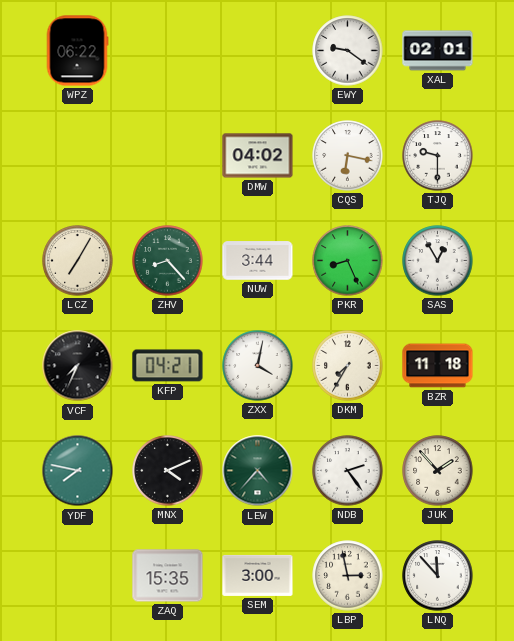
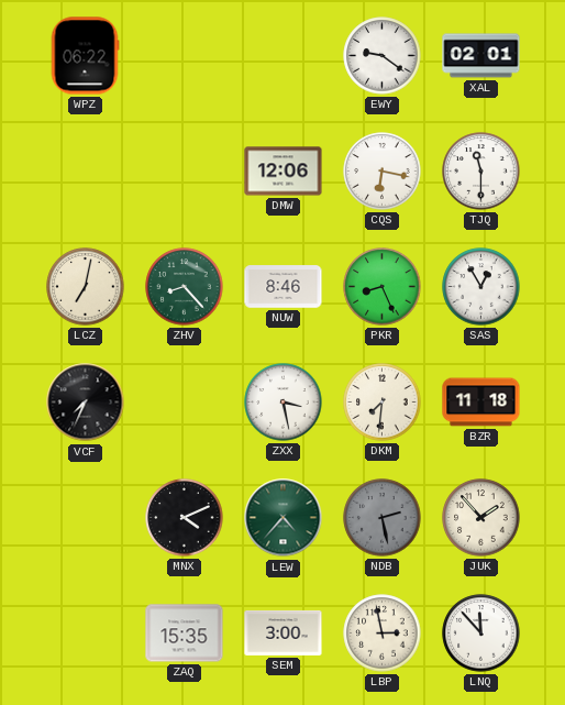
DMW: 04:02 -> 12:06
TJQ: 9:30 -> 11:30
LCZ: 7:05 -> 7:02
NUW: 3:44 -> 8:46
KFP: 04:21 -> none
ZXX: 4:02 -> 3:28
DKM: 7:35 -> 7:31
YDF: 7:47 -> none
NDB: 2:24 -> 2:28
NDB dial: white -> grey
